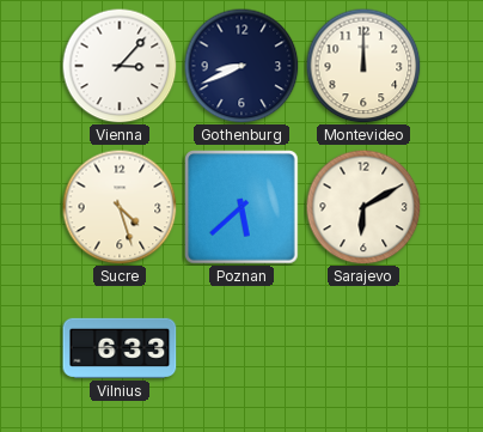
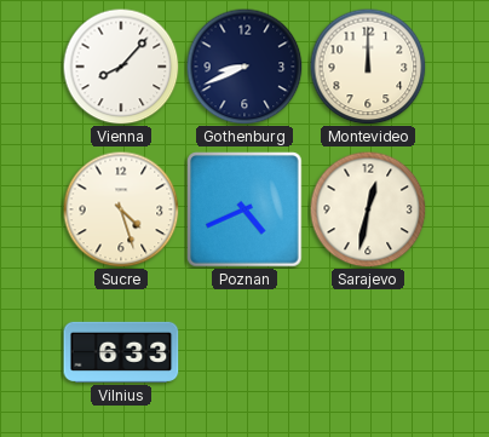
Vienna: 3:07 -> 8:07
Poznan: 5:38 -> 4:41
Sarajevo: 6:10 -> 12:32
